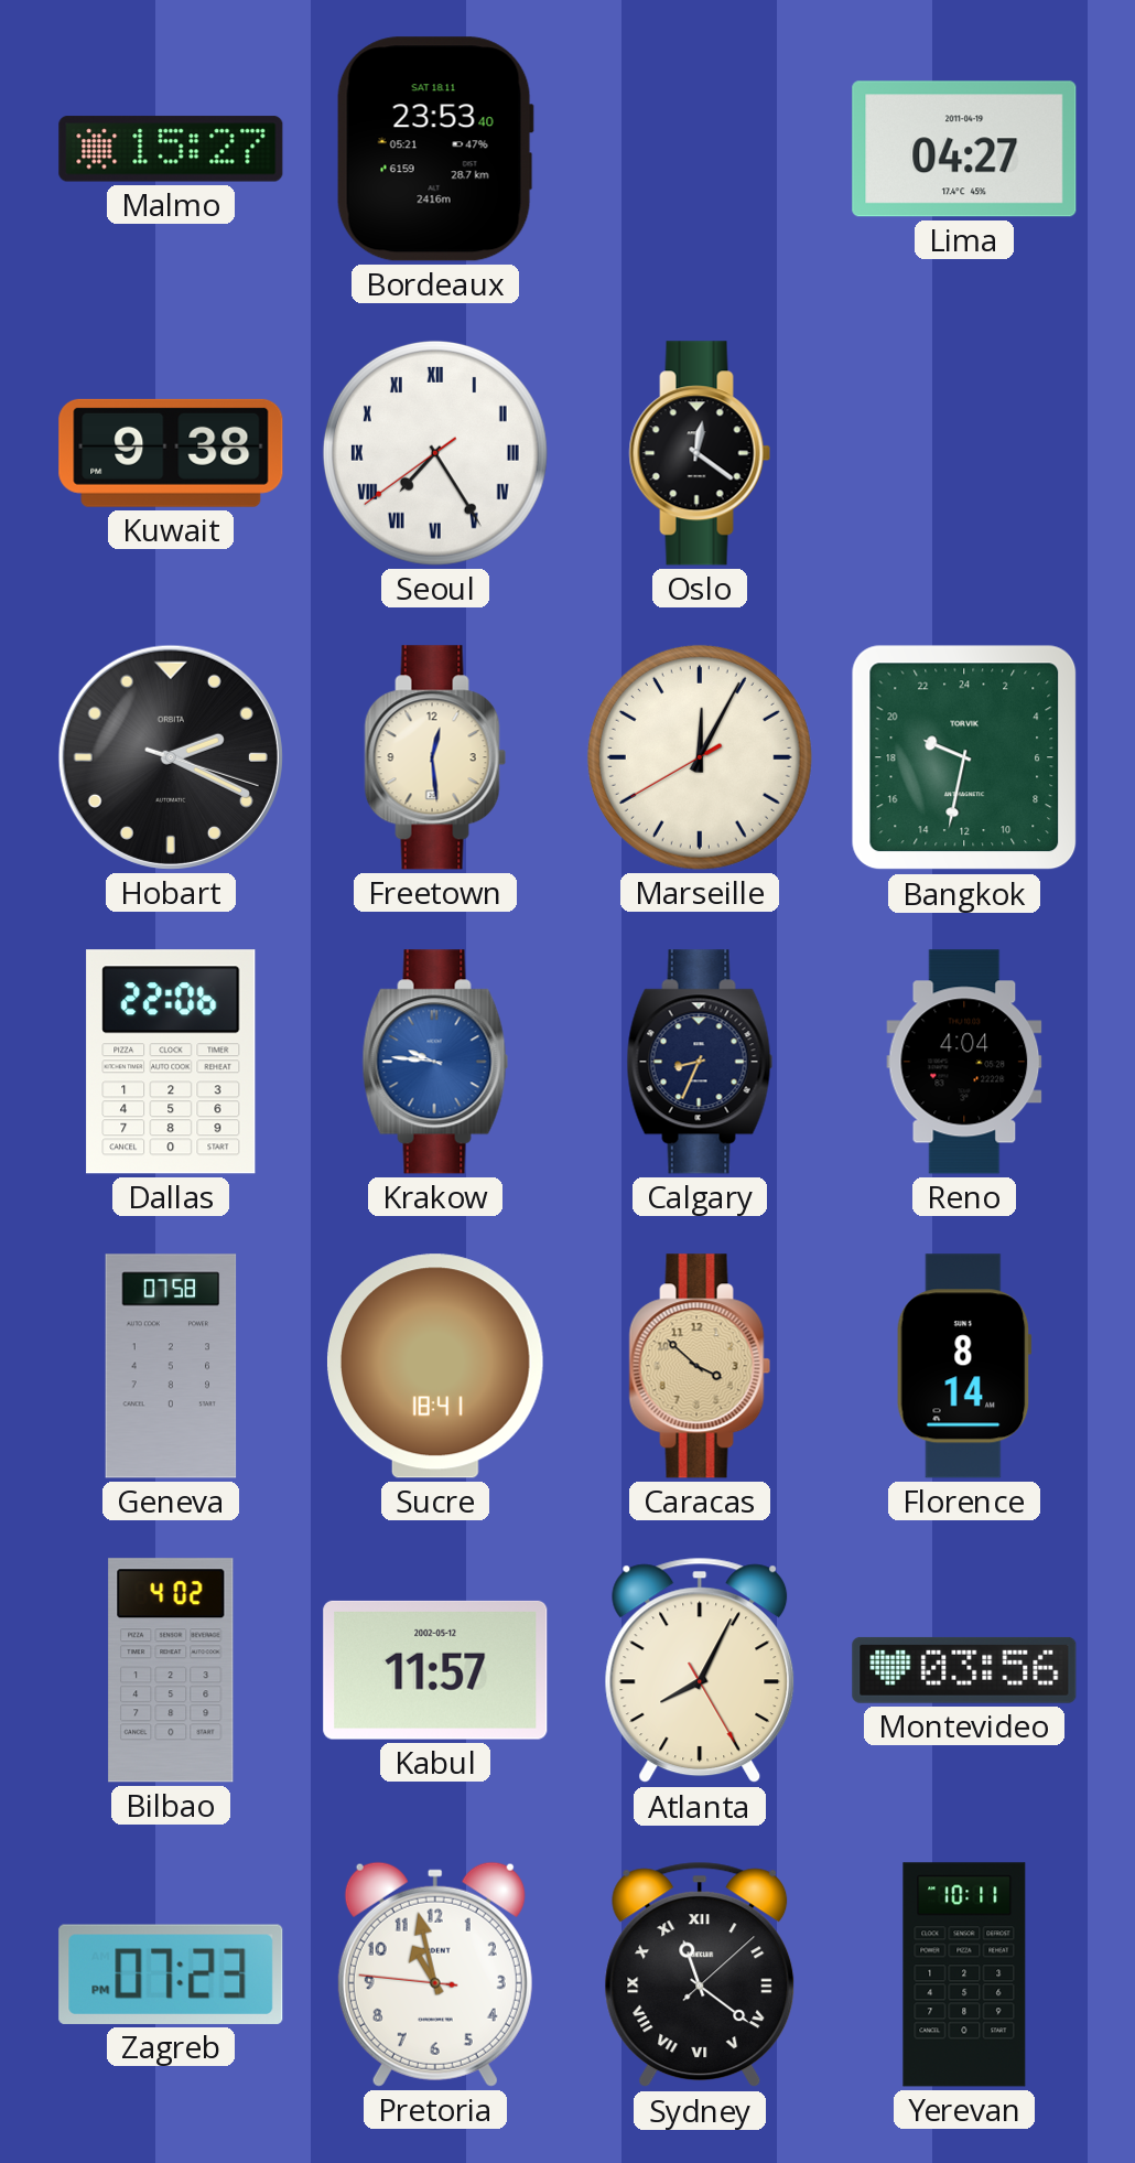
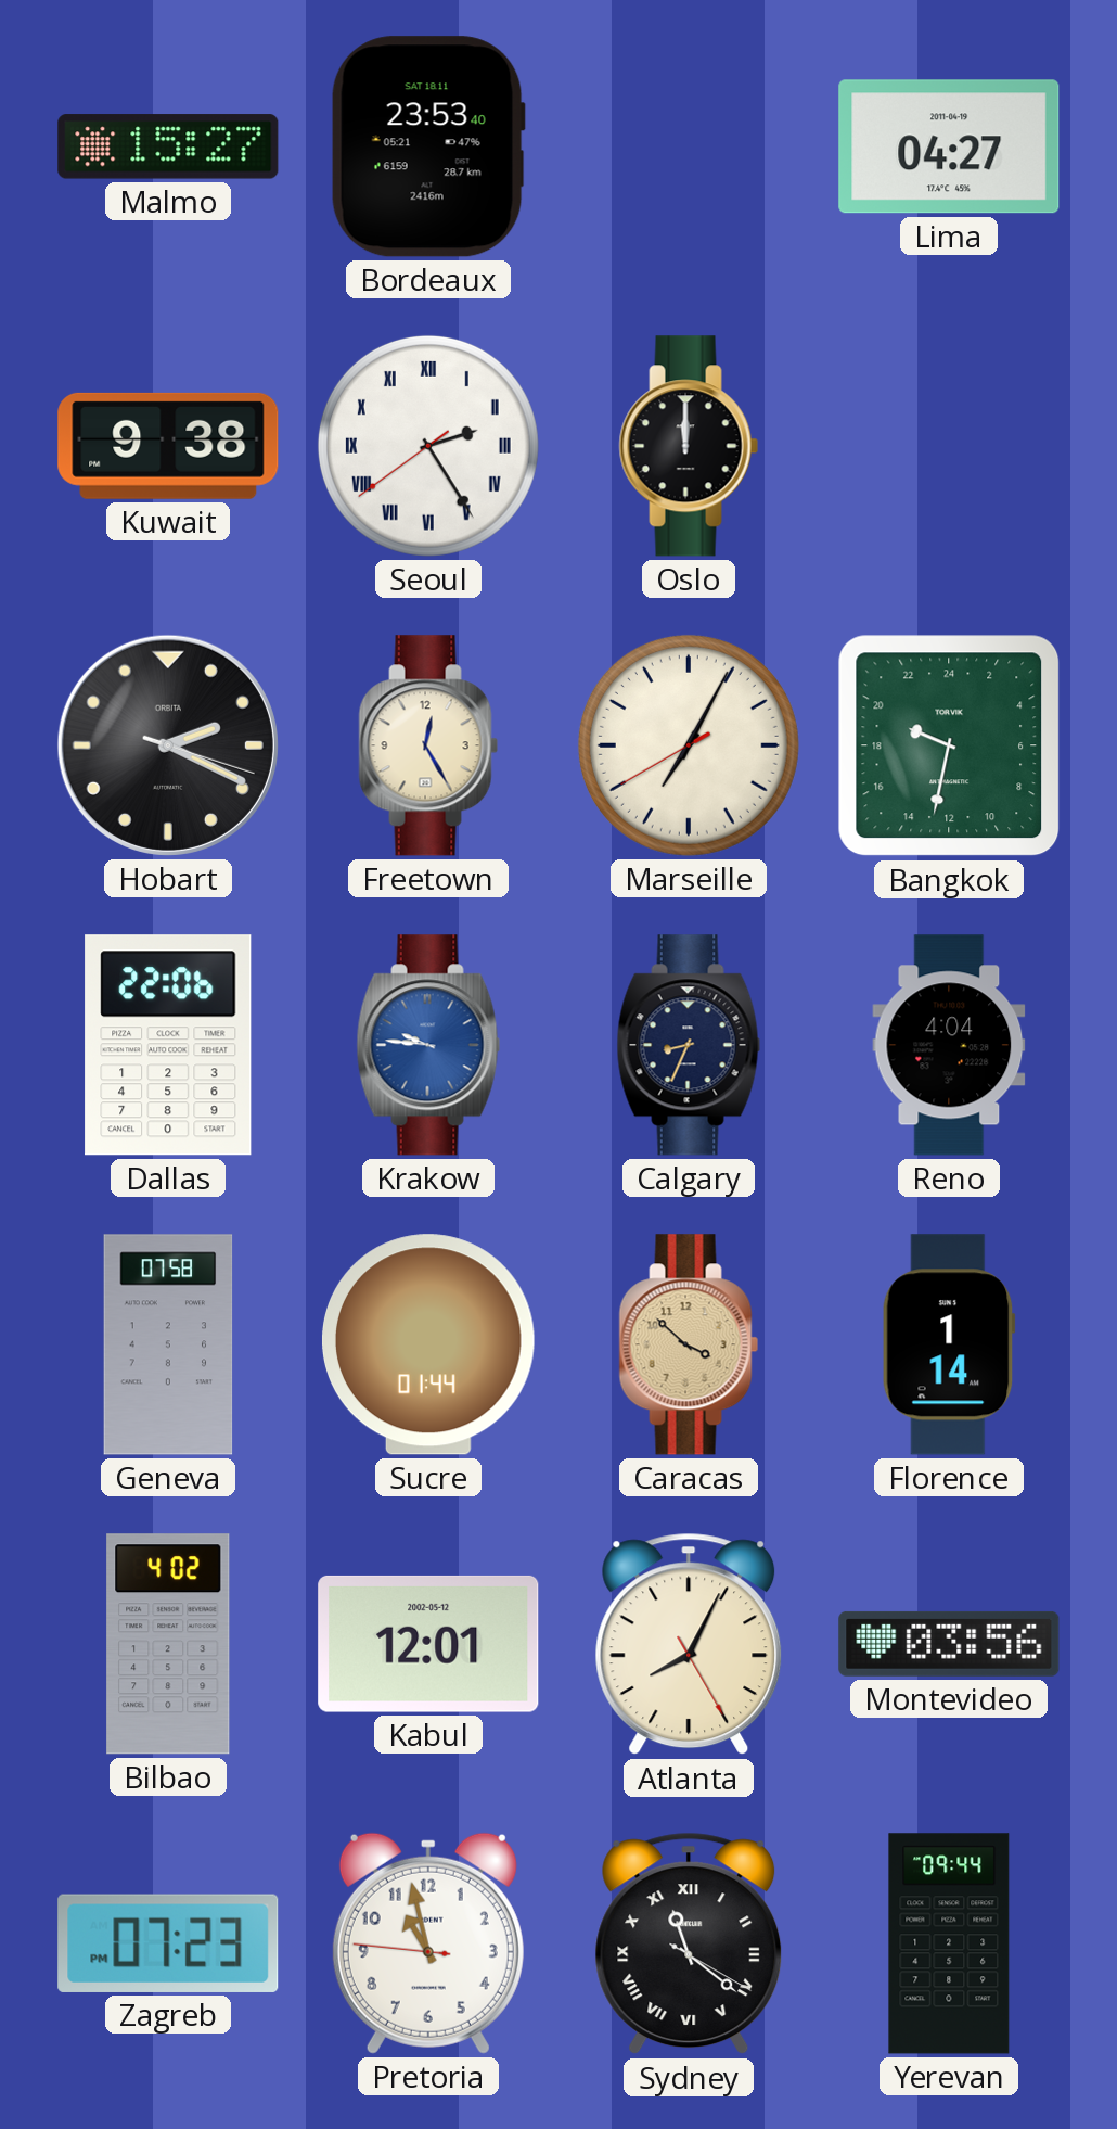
Seoul: 7:24 -> 2:24
Oslo: 12:21 -> 12:00
Freetown: 12:29 -> 12:25
Marseille: 12:04 -> 7:04
Sucre: 18:41 -> 01:44
Florence: 8:14 -> 1:14
Kabul: 11:57 -> 12:01
Sydney: 11:21:08 -> 11:21:20
Yerevan: 10:11 -> 09:44
